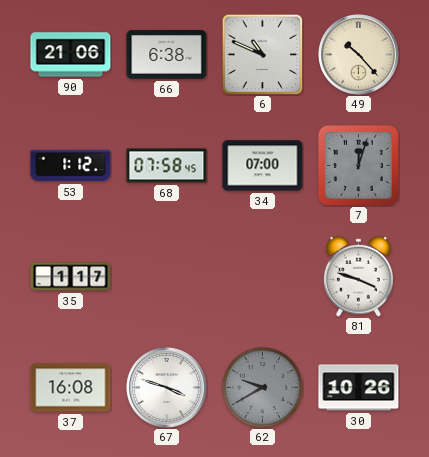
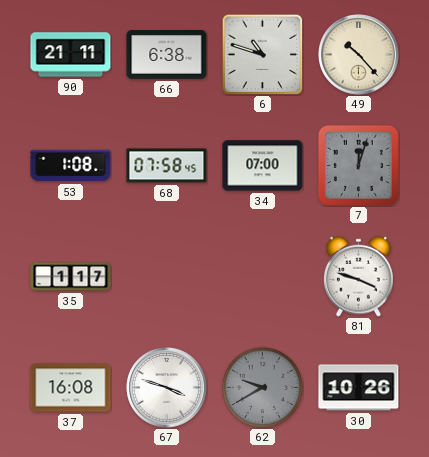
90: 21:06 -> 21:11
6: 10:49 -> 10:48
53: 1:12 -> 1:08
